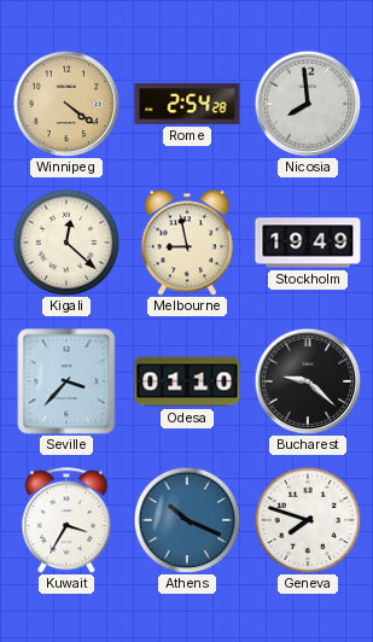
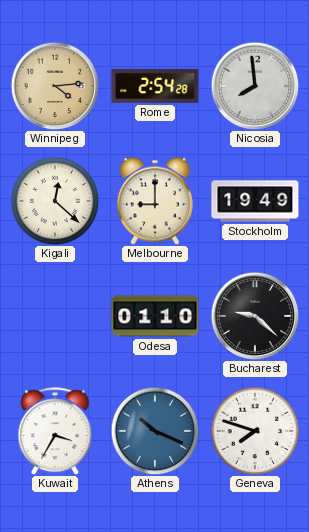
Winnipeg: 4:21 -> 4:14
Melbourne: 8:58 -> 9:00
Seville: 3:37 -> none
